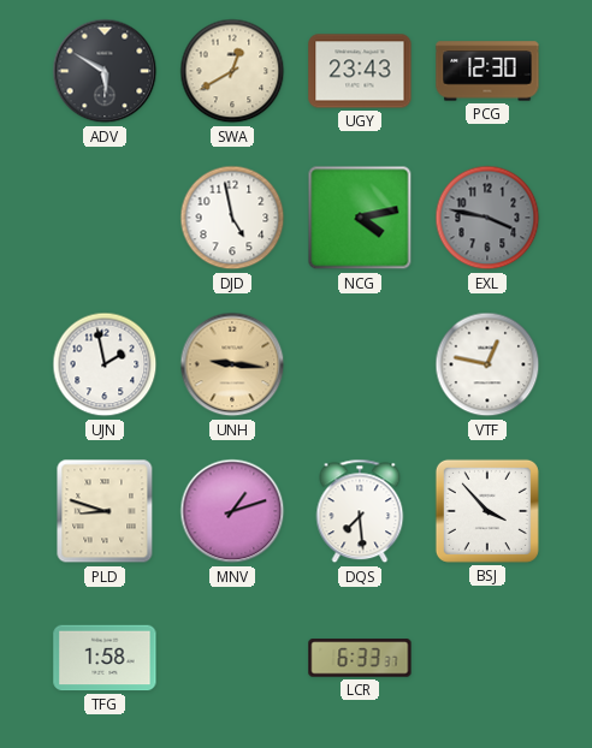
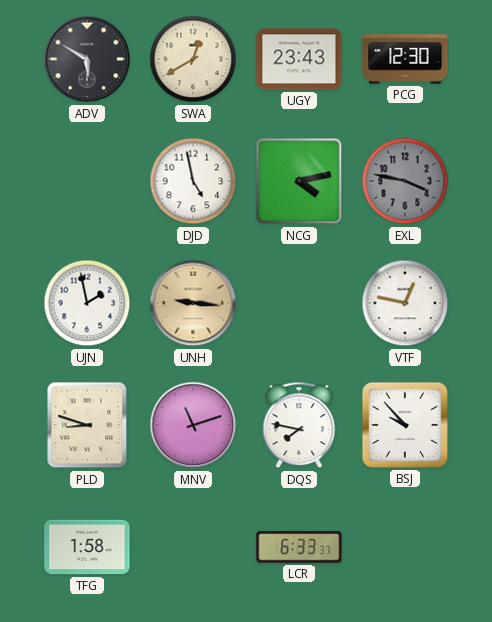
MNV: 1:12 -> 11:12
DQS: 7:29 -> 7:47
BSJ: 3:53 -> 9:53
